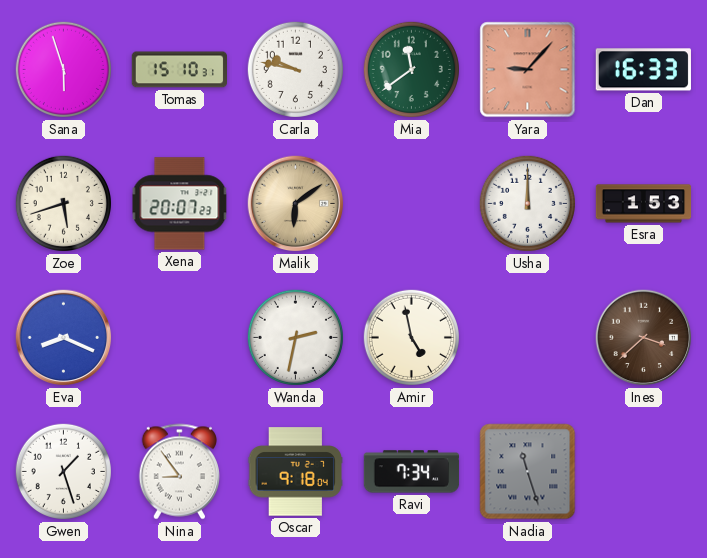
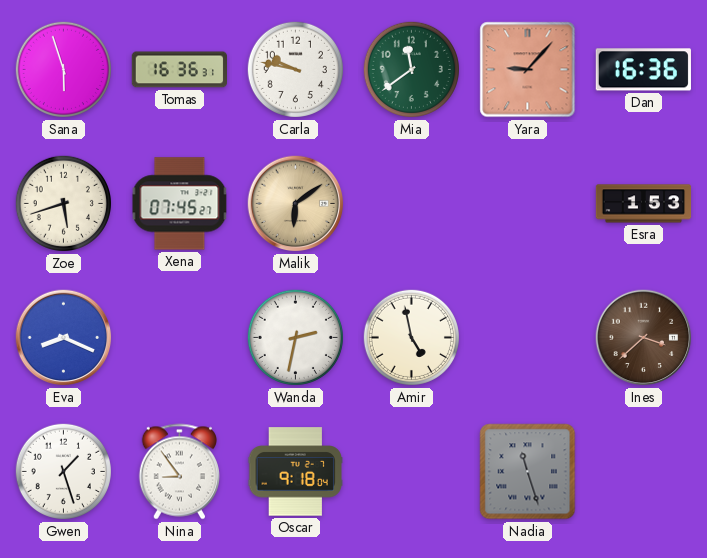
Tomas: 15:10 -> 16:36
Dan: 16:33 -> 16:36
Xena: 20:07 -> 07:45
Usha: 12:00 -> none
Ravi: 7:34 -> none
